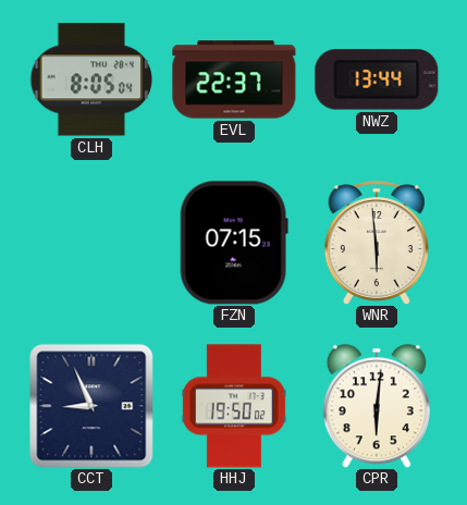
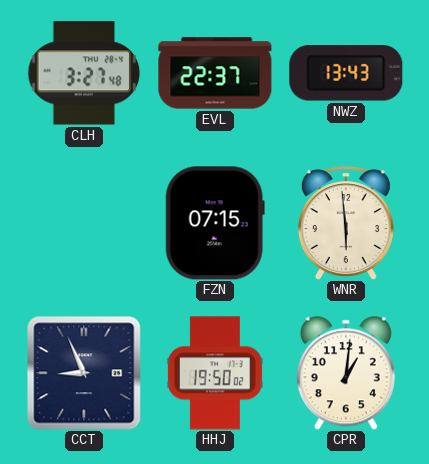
CLH: 8:05 -> 3:27
NWZ: 13:44 -> 13:43
CPR: 6:01 -> 1:01
